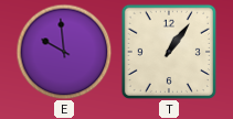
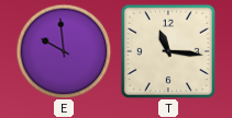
T: 1:06 -> 11:16
